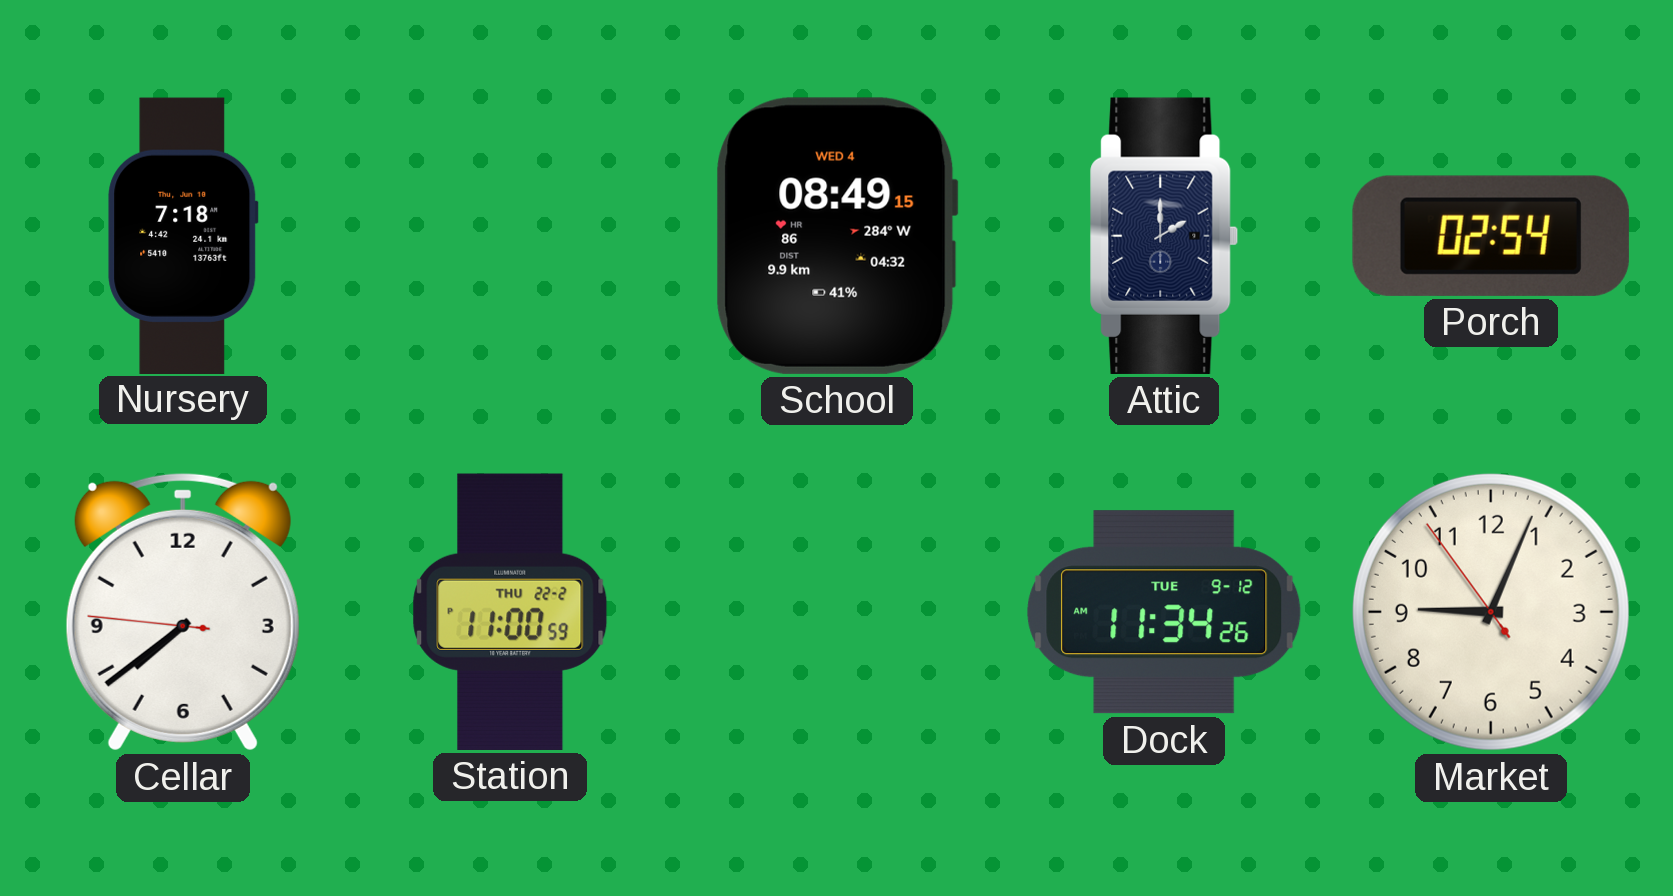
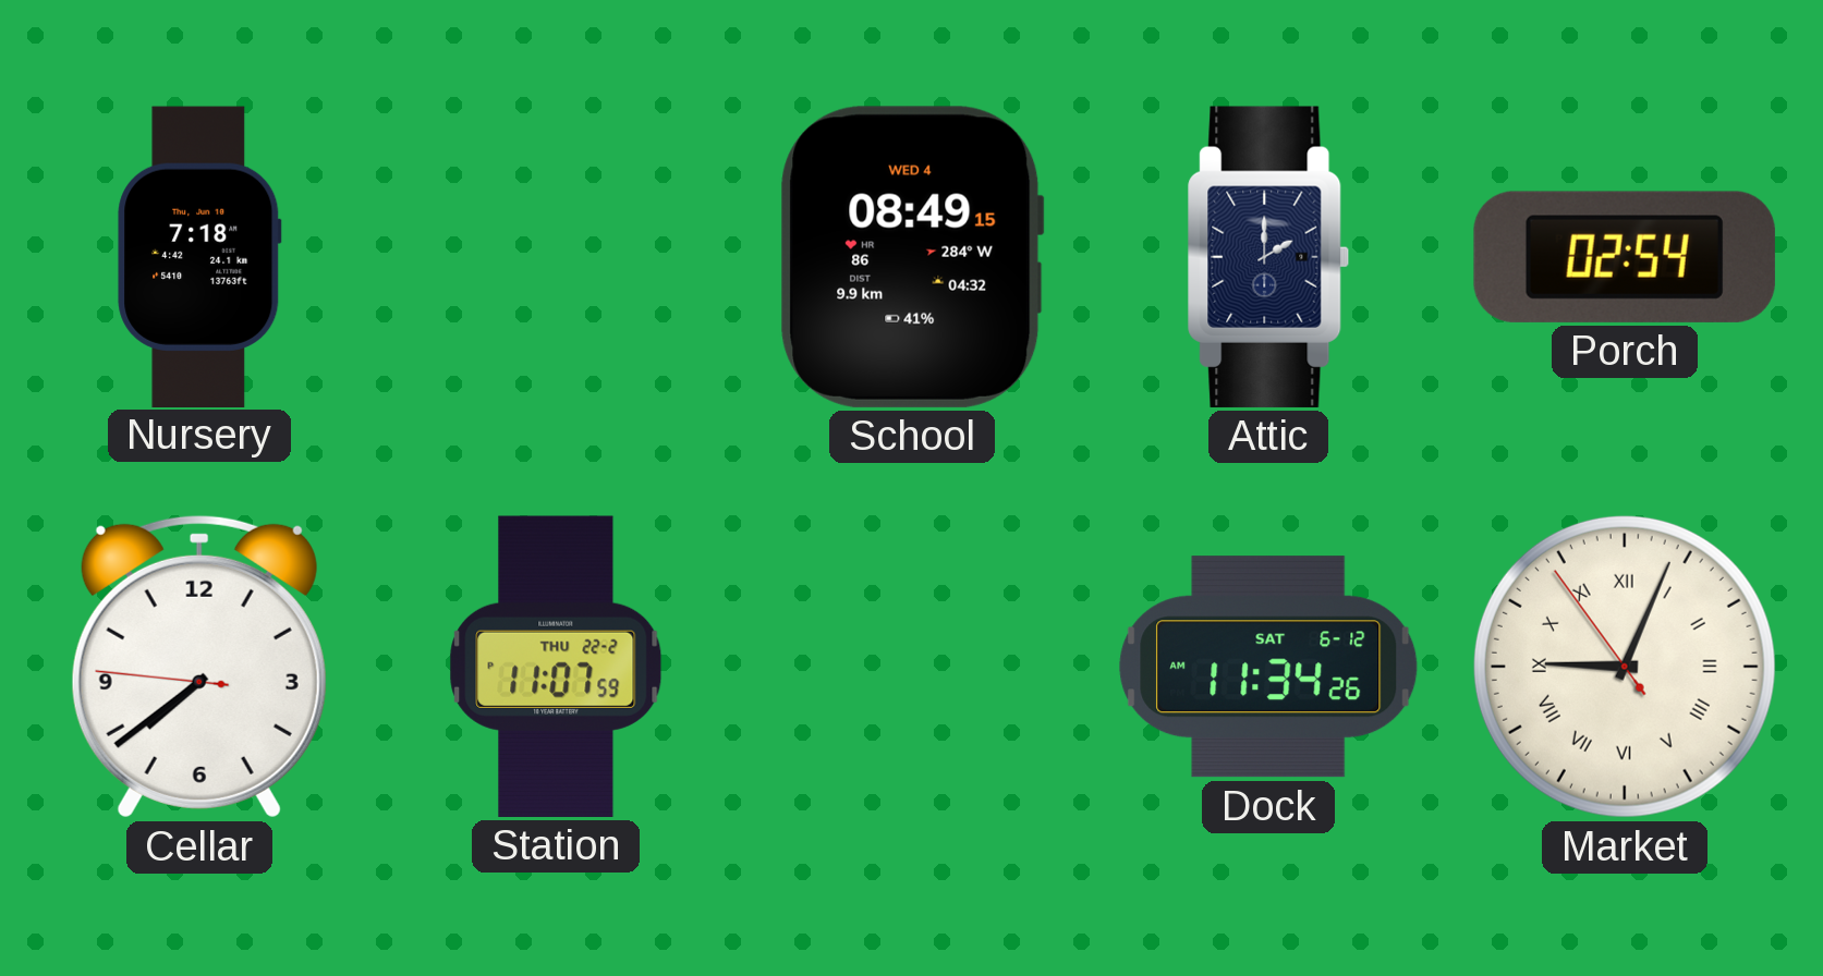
Station: 11:00 -> 11:07
Dock date: TUE 9-12 -> SAT 6-12
Market numerals: Arabic -> Roman
